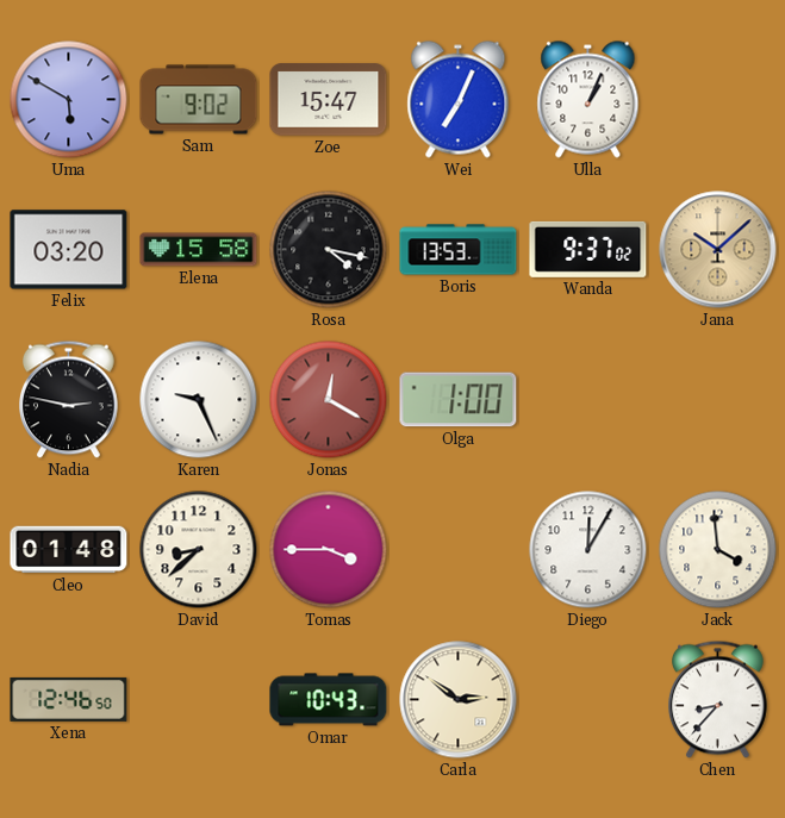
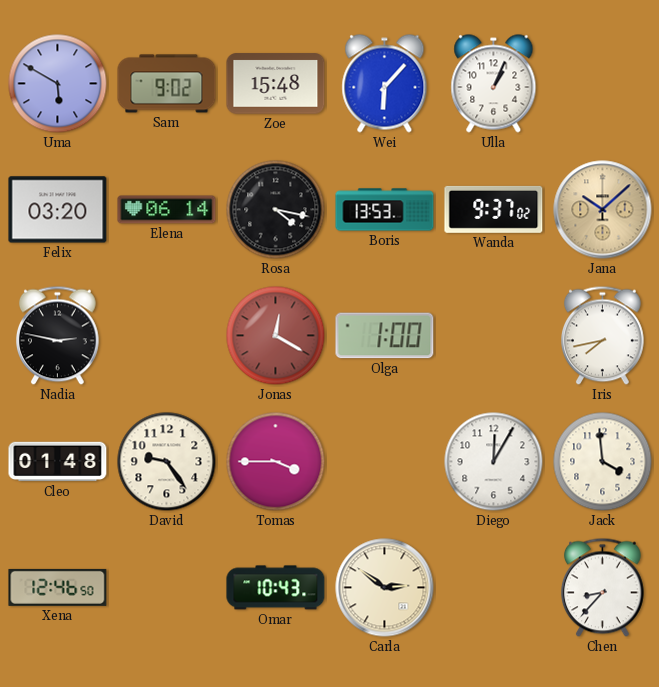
Zoe: 15:47 -> 15:48
Wei: 7:04 -> 6:07
Elena: 15:58 -> 06:14
Karen: 9:26 -> none
Iris: none -> 7:43
David: 8:38 -> 9:24
